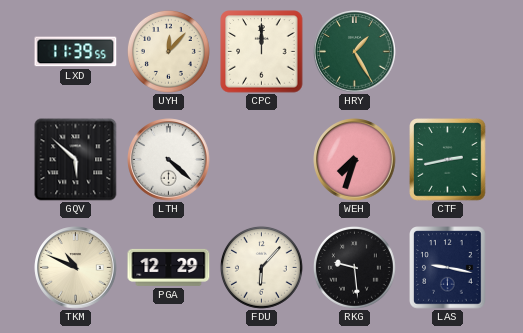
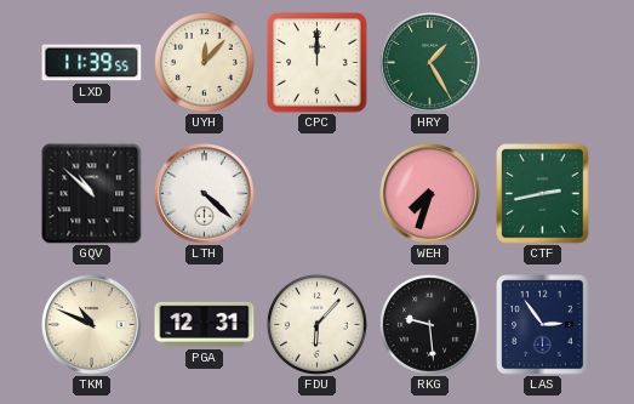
GQV: 5:52 -> 10:52
PGA: 12:29 -> 12:31
LAS: 9:17 -> 2:54
